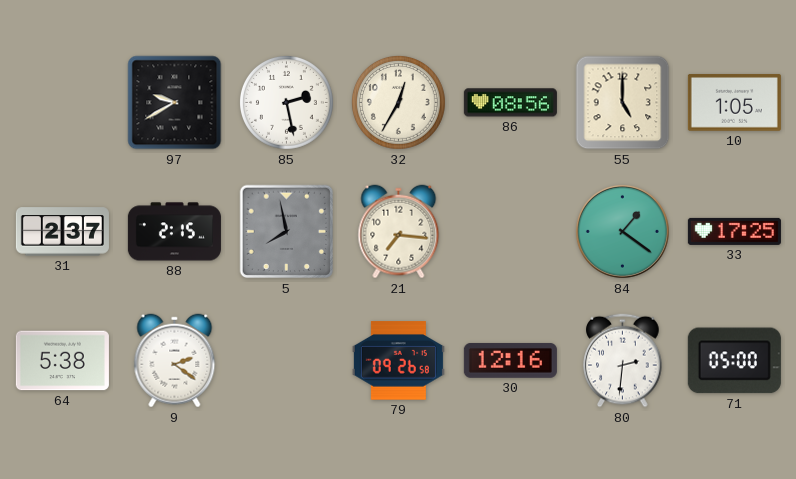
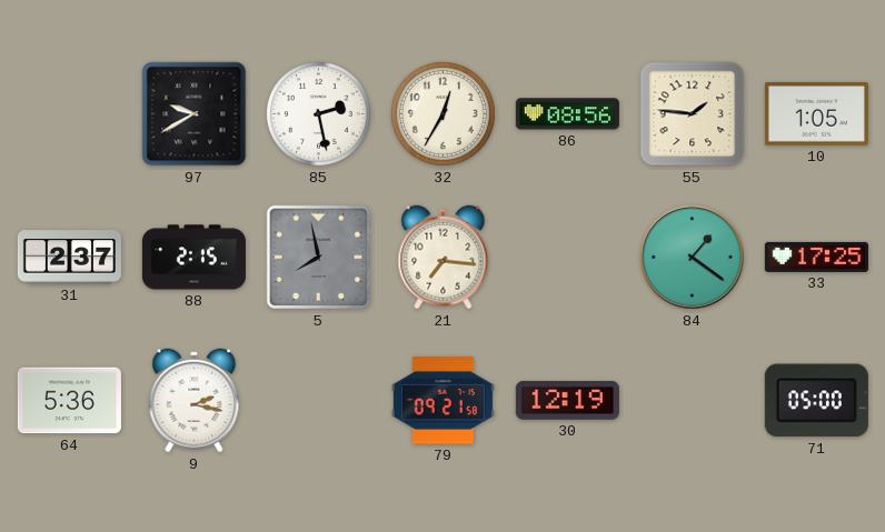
55: 5:00 -> 1:46
64: 5:38 -> 5:36
9: 2:21 -> 2:17
79: 09:26 -> 09:21
30: 12:16 -> 12:19
80: 2:31 -> none
